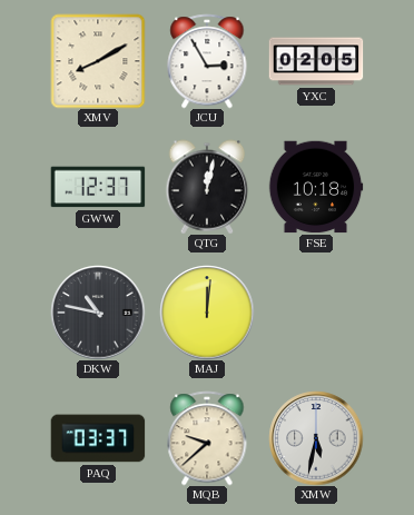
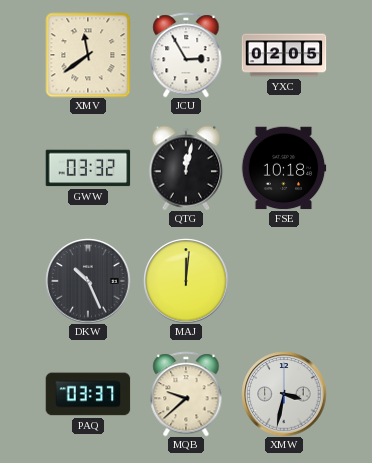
XMV: 8:10 -> 11:39
GWW: 12:37 -> 03:32
DKW: 10:47 -> 10:26
XMW: 5:32 -> 3:32
